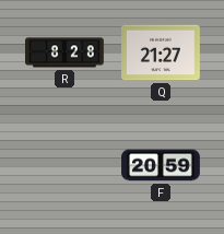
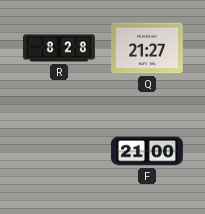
F: 20:59 -> 21:00
